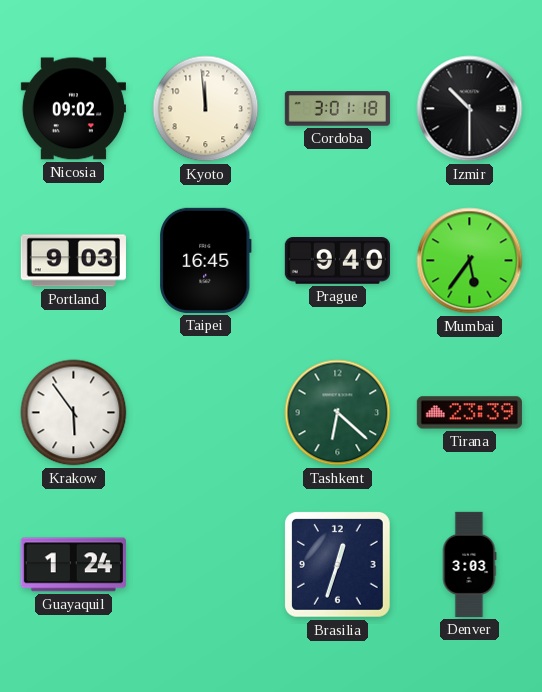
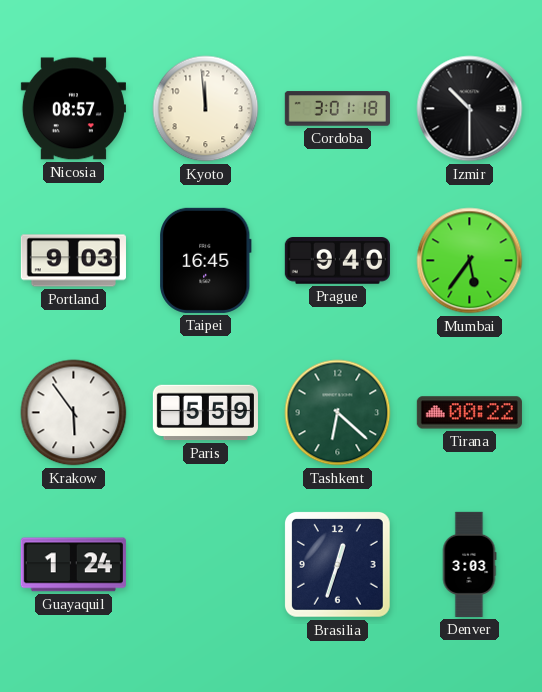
Nicosia: 09:02 -> 08:57
Paris: none -> 5:59
Tirana: 23:39 -> 00:22
